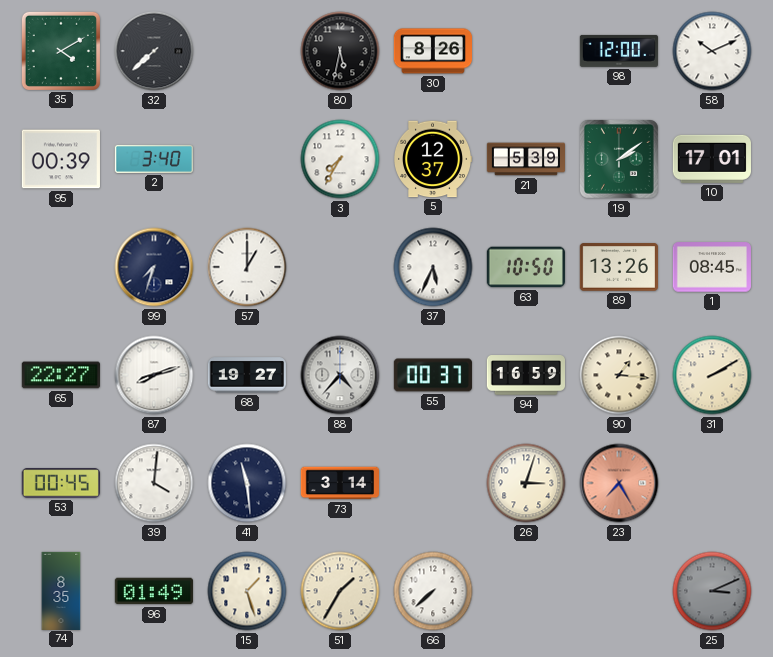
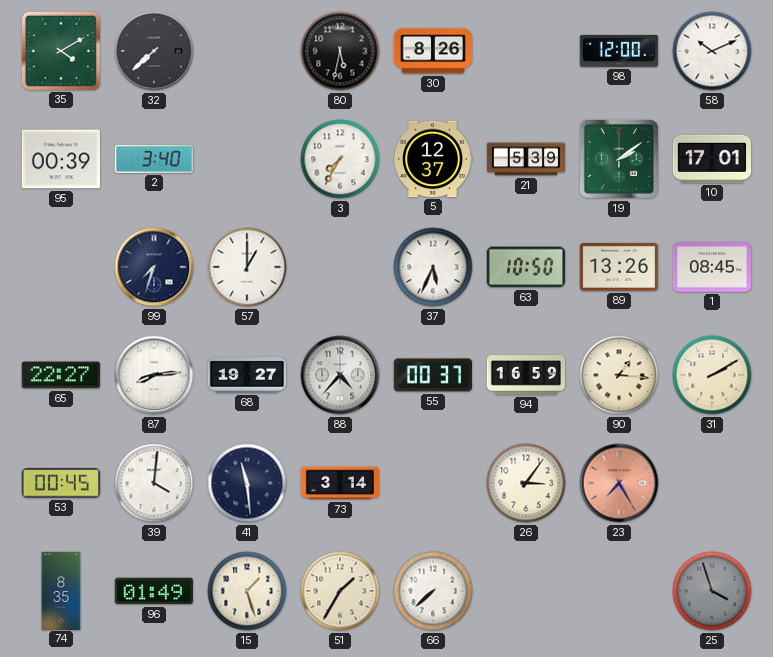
87: 8:12 -> 8:14
26: 3:03 -> 3:06
25: 3:11 -> 3:57
